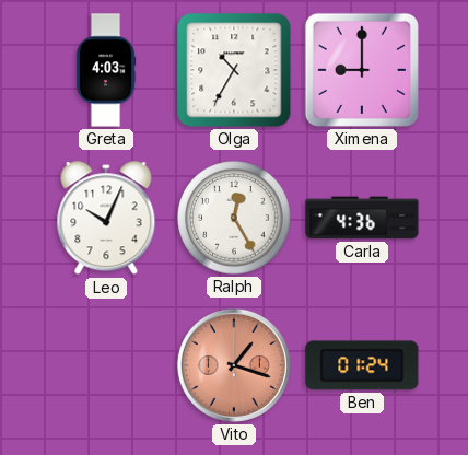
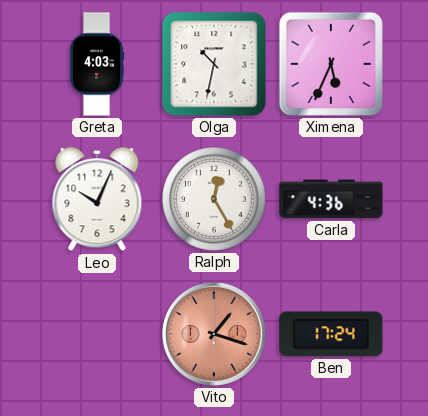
Olga: 10:35 -> 10:32
Ximena: 9:00 -> 5:34
Ben: 01:24 -> 17:24
